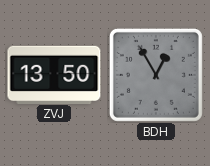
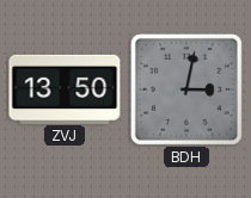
BDH: 12:55 -> 3:02
